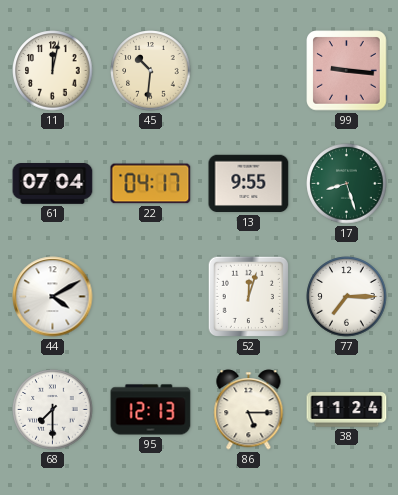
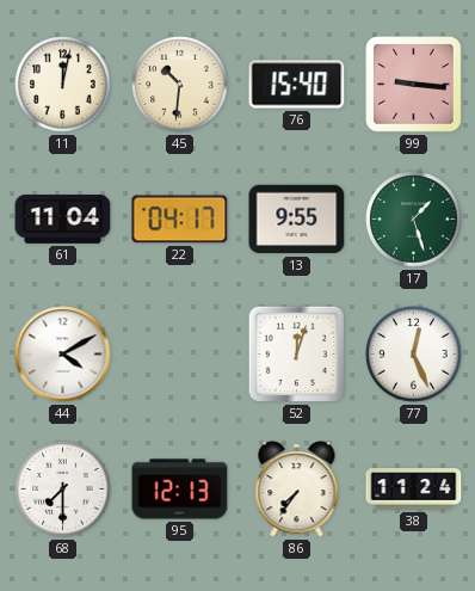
76: none -> 15:40
61: 07:04 -> 11:04
17: 8:27 -> 1:27
77: 7:15 -> 12:26
86: 5:15 -> 7:36
